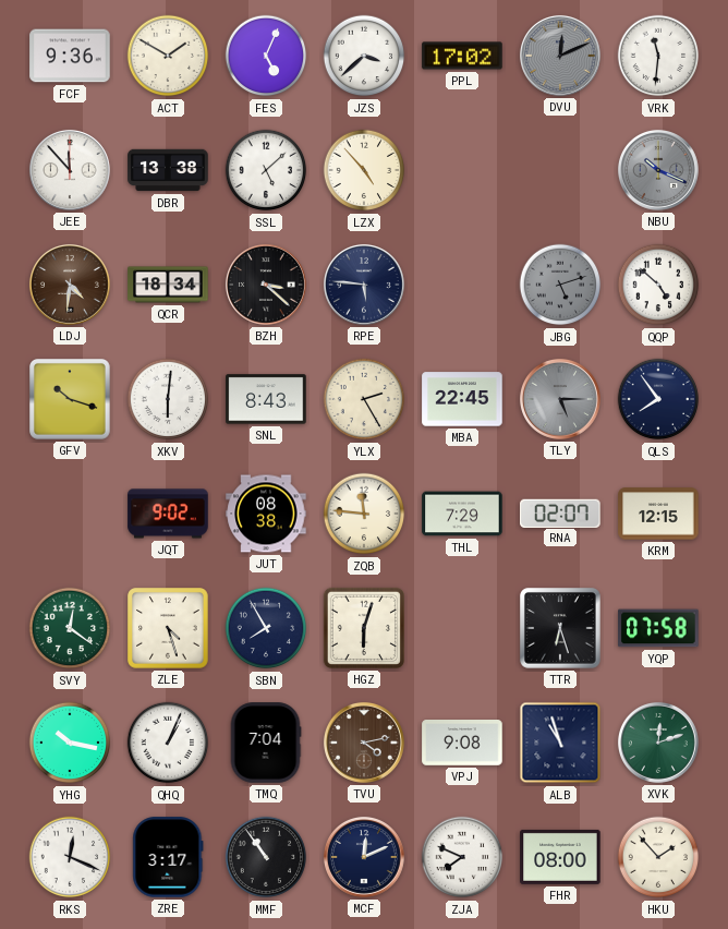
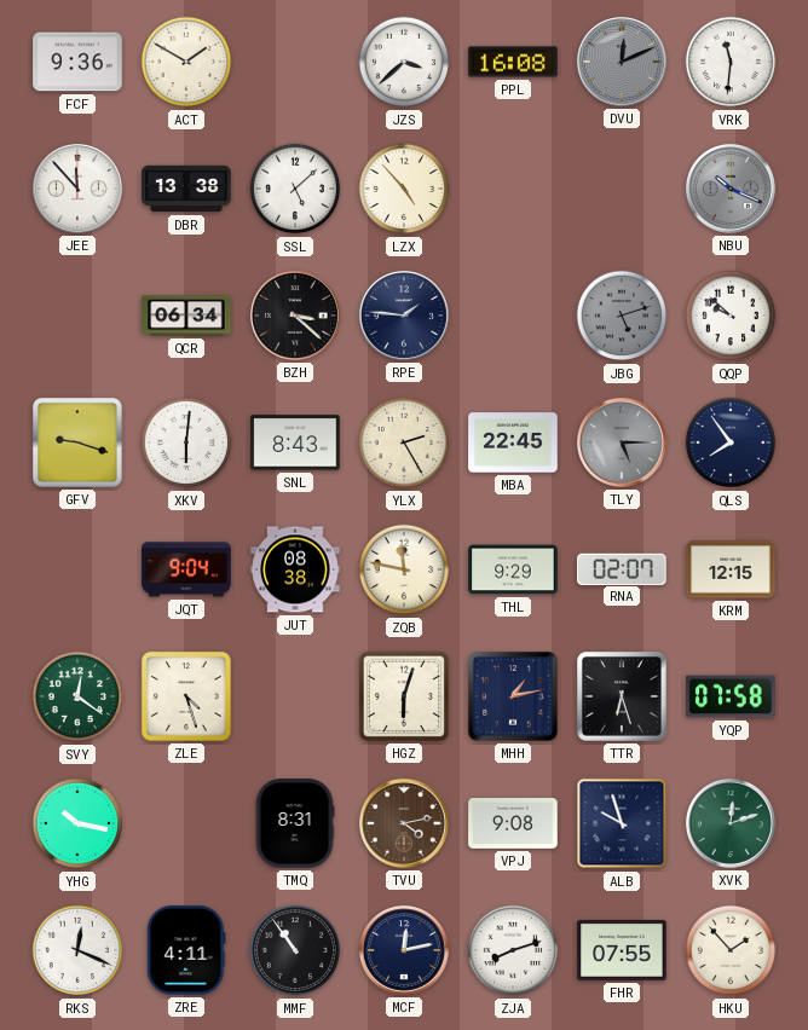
FES: 5:04 -> none
PPL: 17:02 -> 16:08
LDJ: 4:31 -> none
QCR: 18:34 -> 06:34
RPE: 5:46 -> 1:46
QQP: 4:52 -> 9:52
GFV: 10:18 -> 9:18
JQT: 9:02 -> 9:04
ZQB: 11:46 -> 11:47
THL: 7:29 -> 9:29
SBN: 7:55 -> none
MHH: none -> 1:13
QHQ: 1:04 -> none
TMQ: 7:04 -> 8:31
ALB: 10:57 -> 9:57
ZRE: 3:17 -> 4:11
MCF: 12:11 -> 12:13
ZJA: 7:49 -> 8:12
FHR: 08:00 -> 07:55
